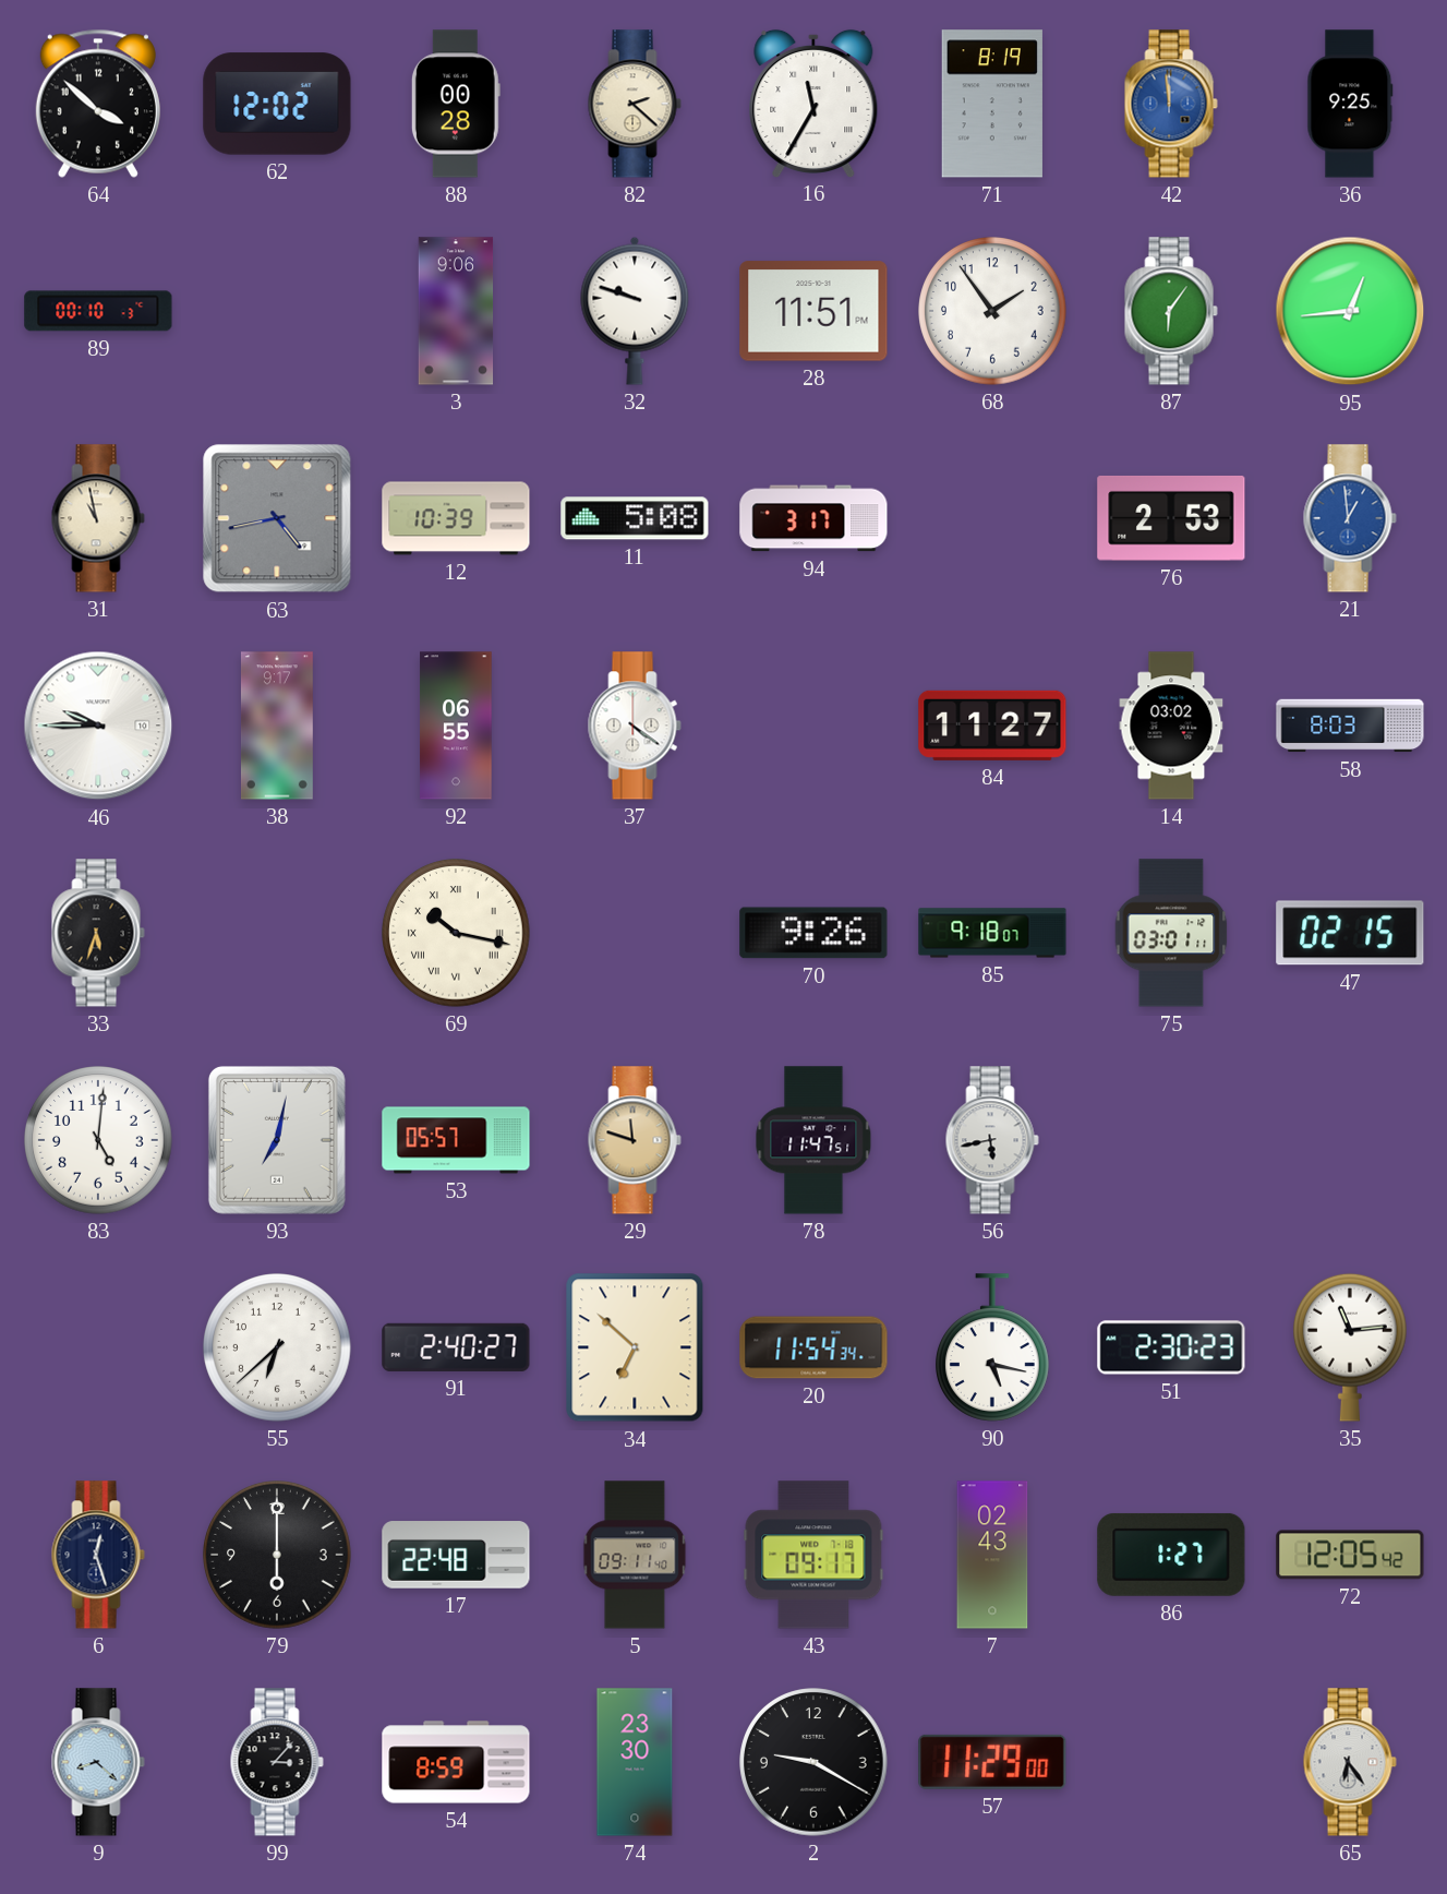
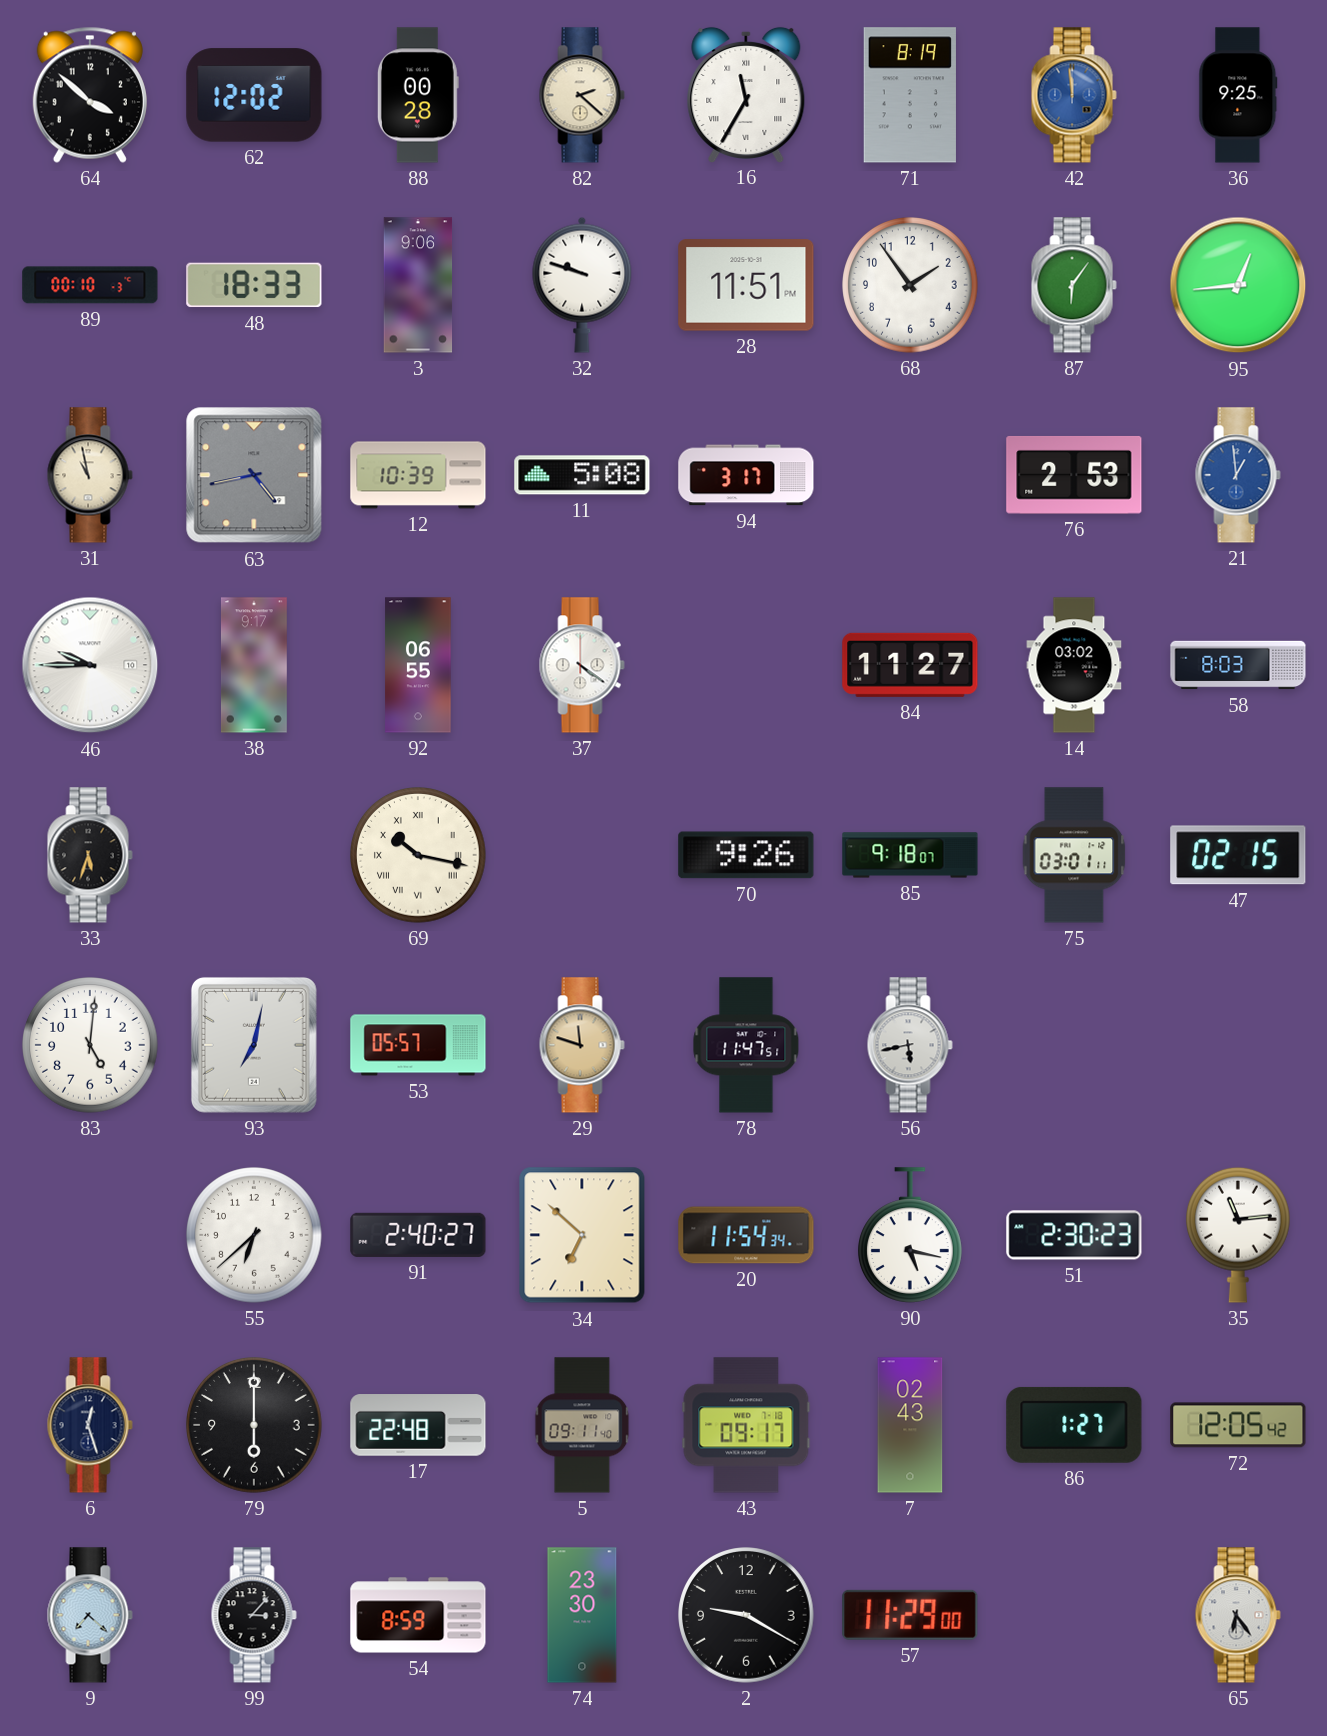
48: none -> 18:33
9: 8:22 -> 7:22
